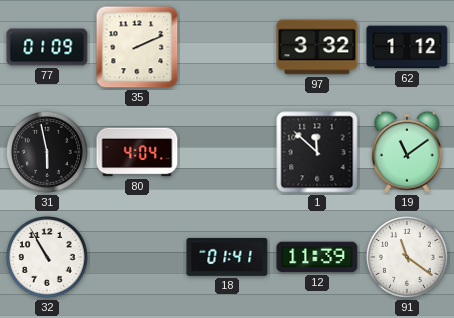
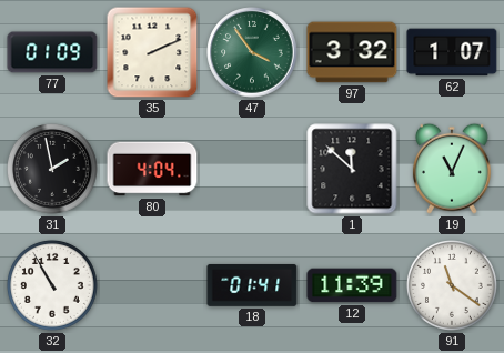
47: none -> 3:54
62: 1:12 -> 1:07
31: 5:58 -> 1:58
19: 11:09 -> 11:04
